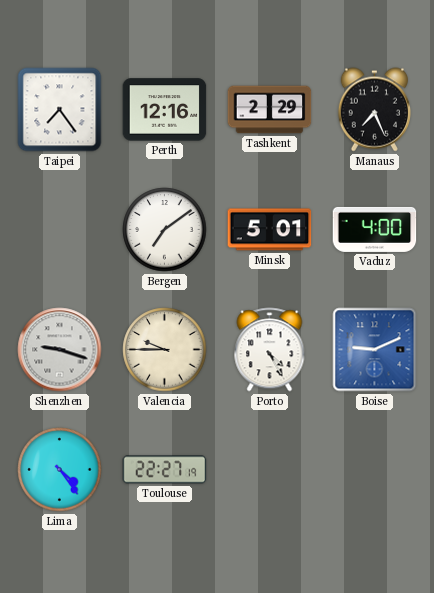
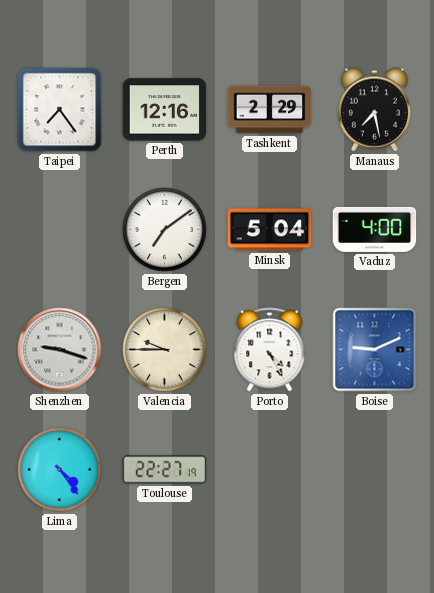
Manaus: 7:26 -> 7:28
Minsk: 5:01 -> 5:04
